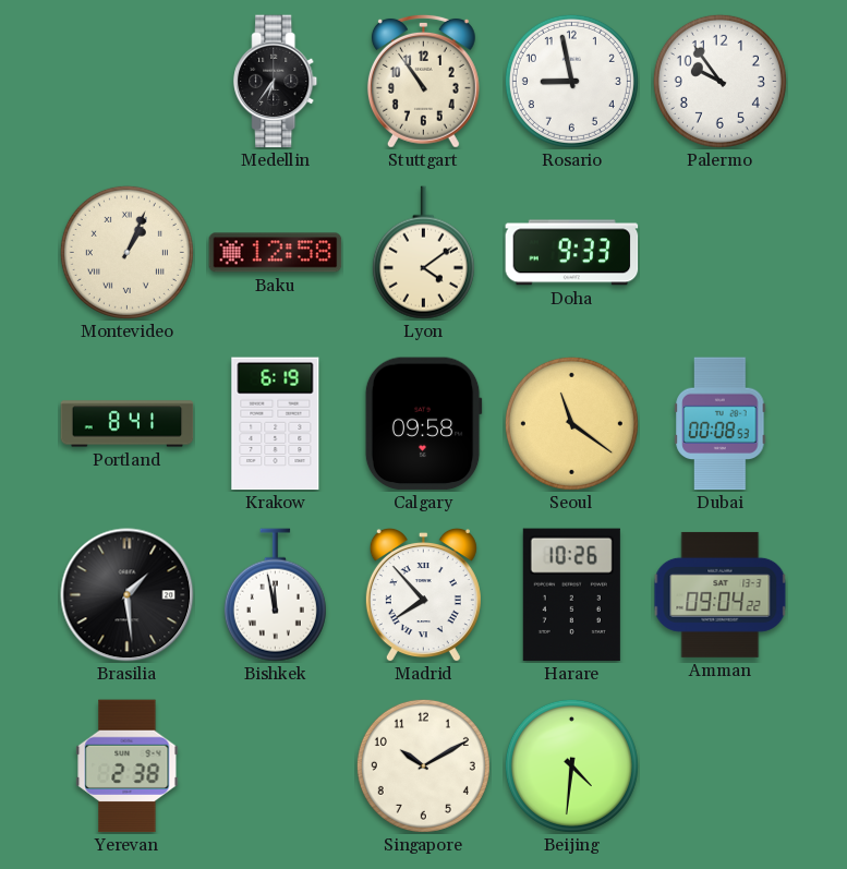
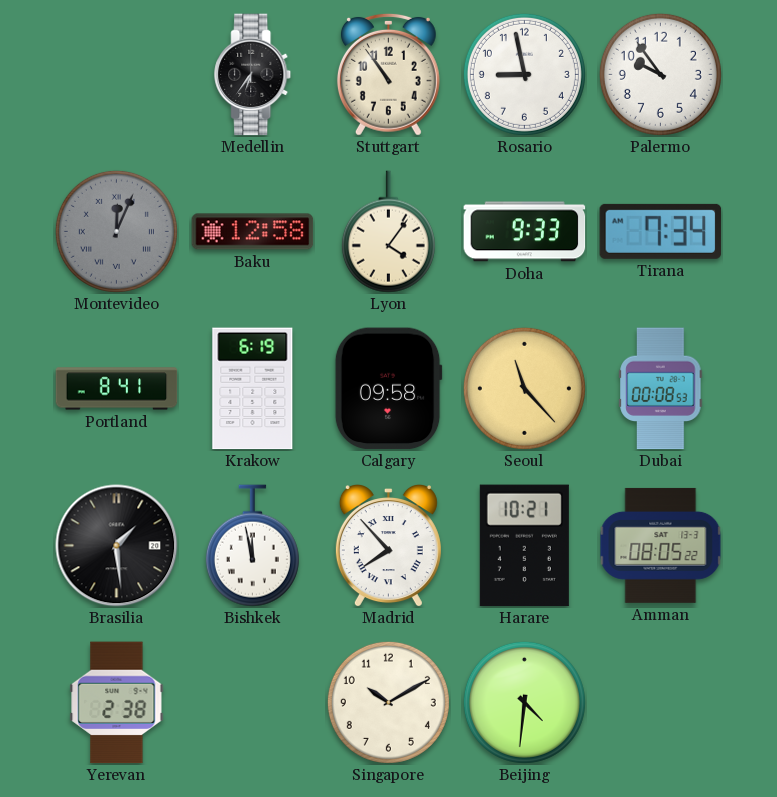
Montevideo: 1:04 -> 12:04
Montevideo dial: cream -> grey
Lyon: 4:09 -> 4:06
Tirana: none -> 7:34
Seoul: 11:21 -> 11:23
Harare: 10:26 -> 10:21
Amman: 09:04 -> 08:05
